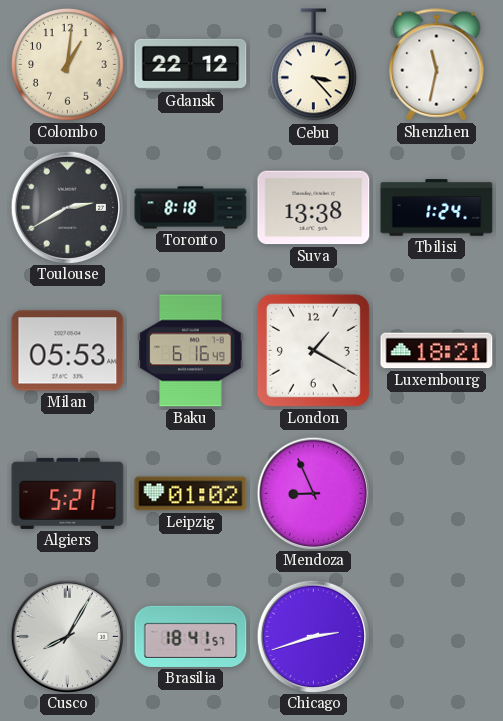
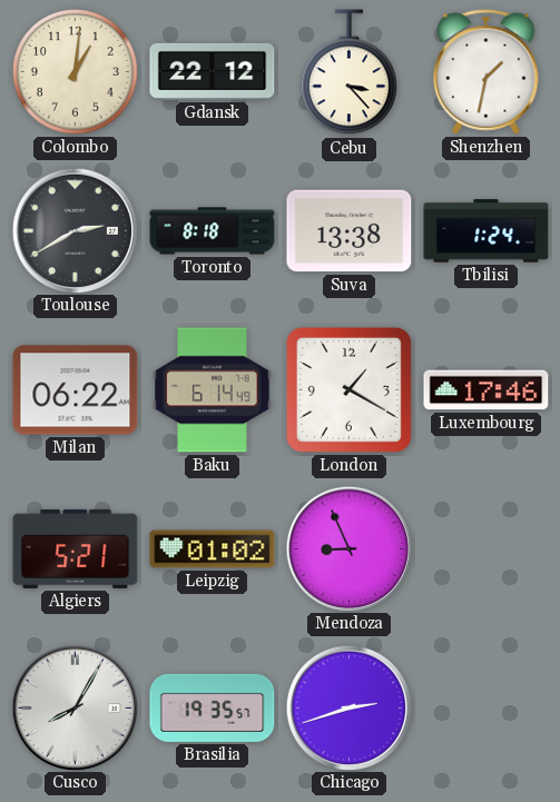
Shenzhen: 11:32 -> 1:32
Milan: 05:53 -> 06:22
Baku: 6:16 -> 6:14
Luxembourg: 18:21 -> 17:46
Brasilia: 18:41 -> 19:35
